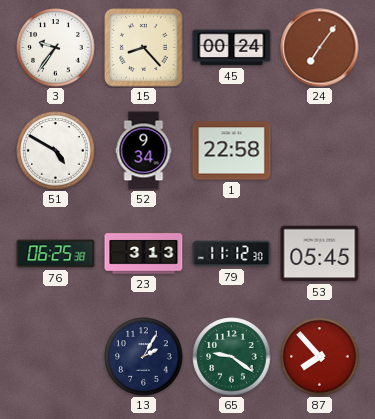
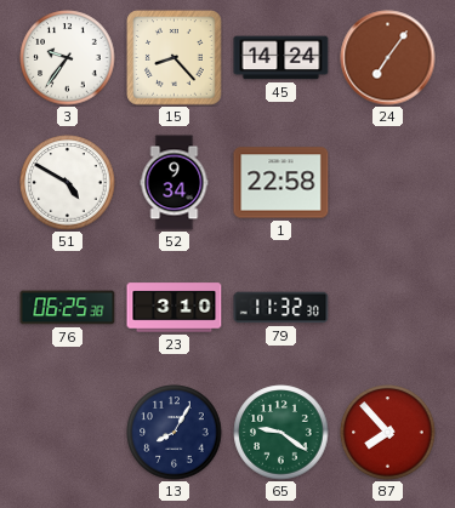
45: 00:24 -> 14:24
23: 3:13 -> 3:10
79: 11:12 -> 11:32
53: 05:45 -> none
13: 2:05 -> 8:05
